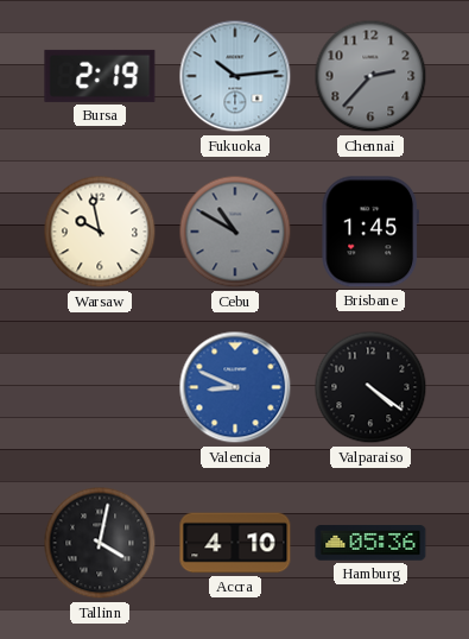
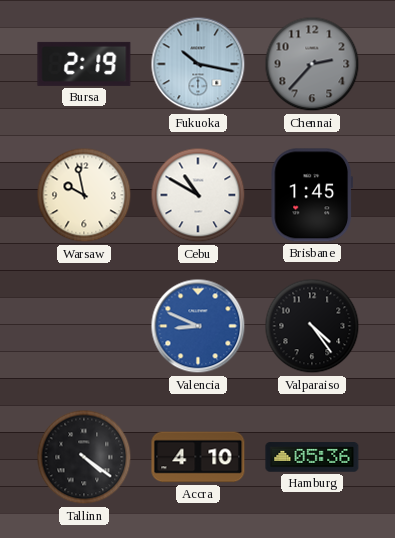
Fukuoka: 10:14 -> 10:17
Cebu dial: grey -> white
Valparaiso: 4:21 -> 4:24
Tallinn: 4:02 -> 4:21
